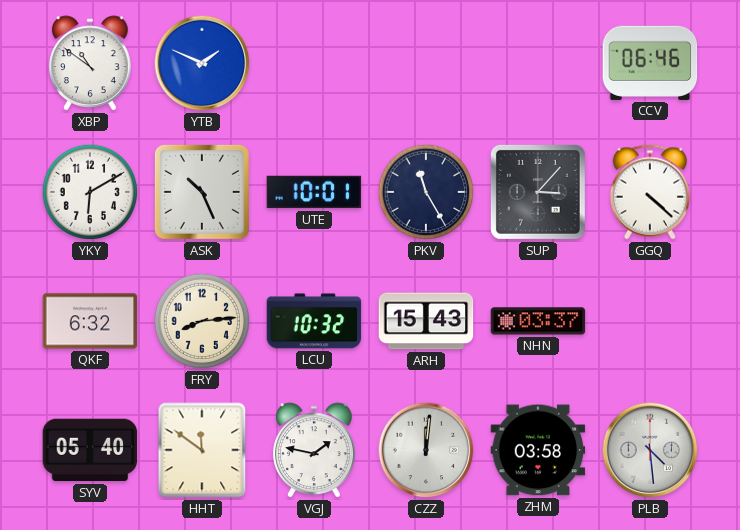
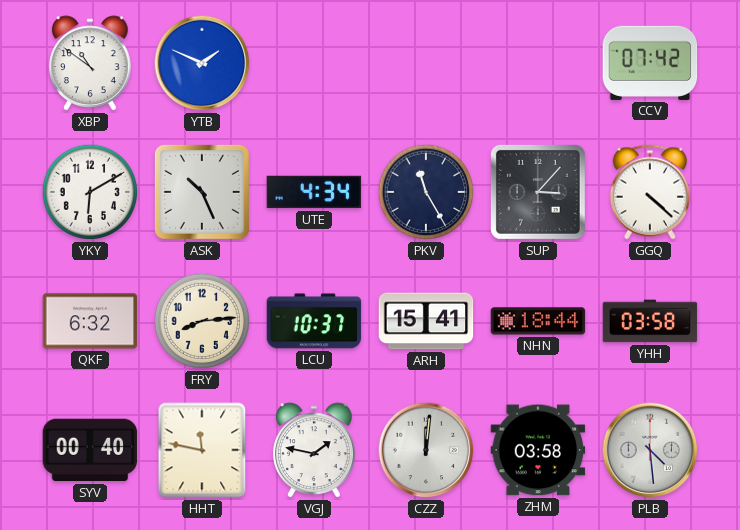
CCV: 06:46 -> 07:42
UTE: 10:01 -> 4:34
LCU: 10:32 -> 10:37
ARH: 15:43 -> 15:41
NHN: 03:37 -> 18:44
YHH: none -> 03:58
SYV: 05:40 -> 00:40
HHT: 11:51 -> 11:47
